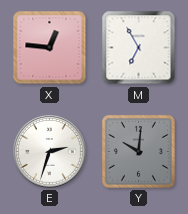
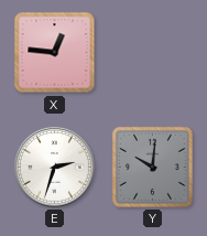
M: 6:55 -> none
